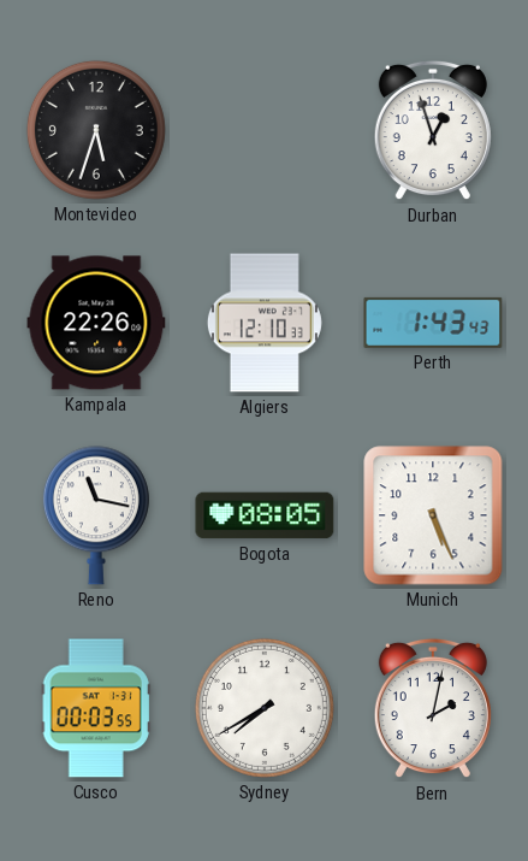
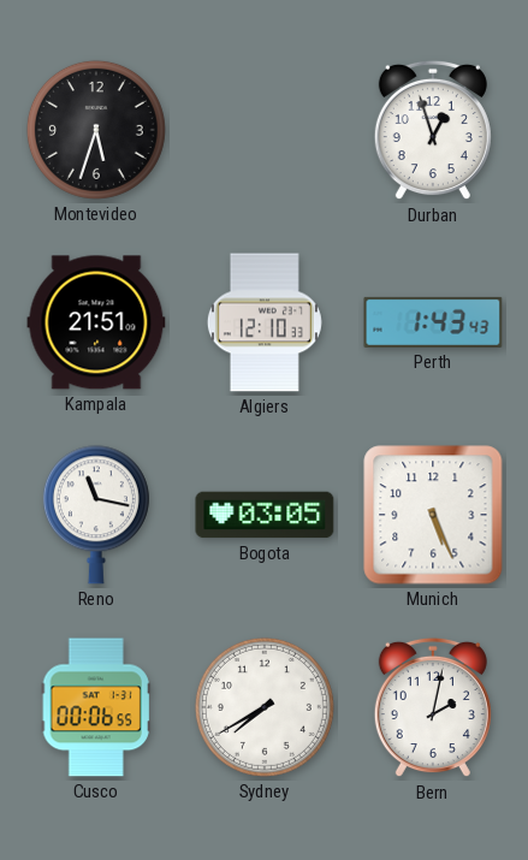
Kampala: 22:26 -> 21:51
Bogota: 08:05 -> 03:05
Cusco: 00:03 -> 00:06
